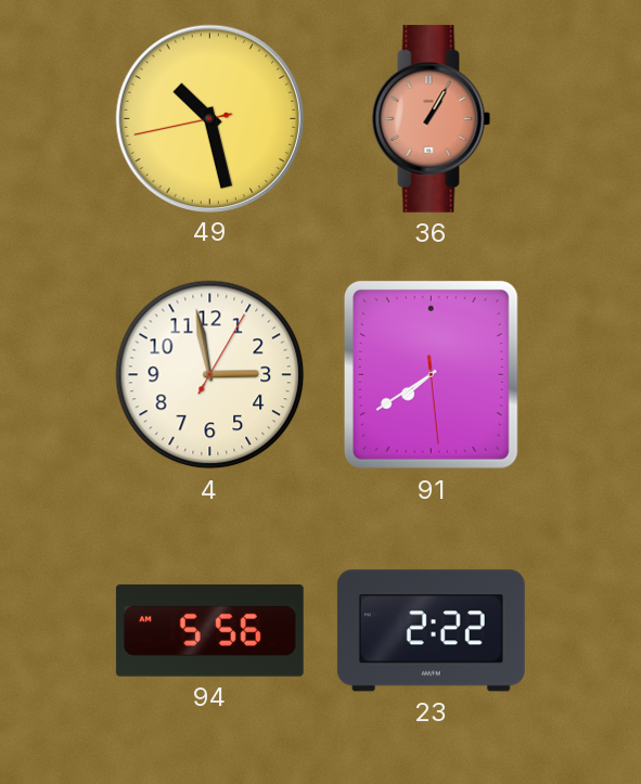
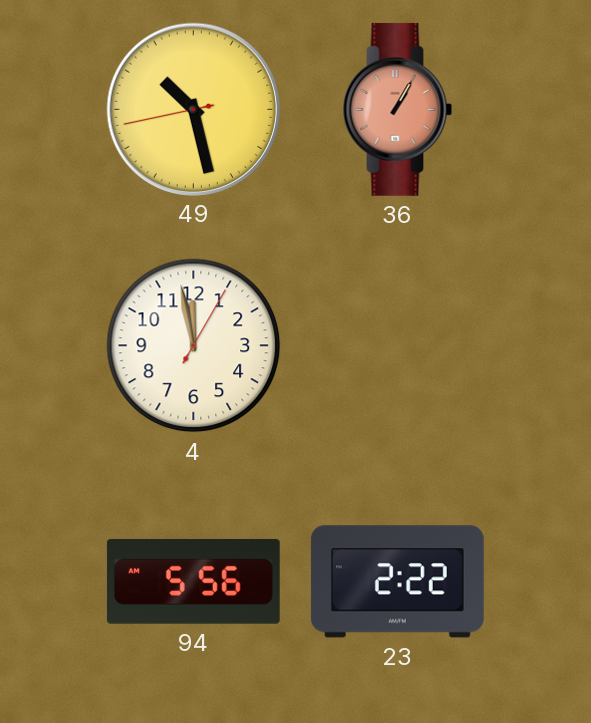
4: 2:58 -> 11:58
91: 7:39 -> none
